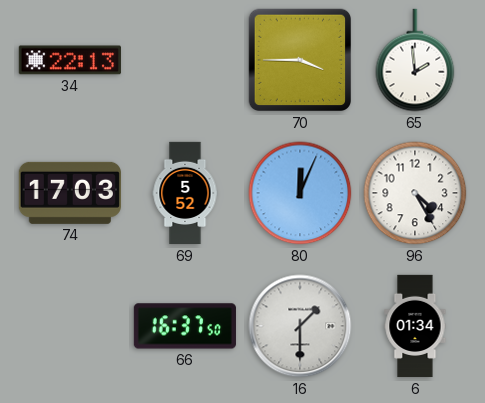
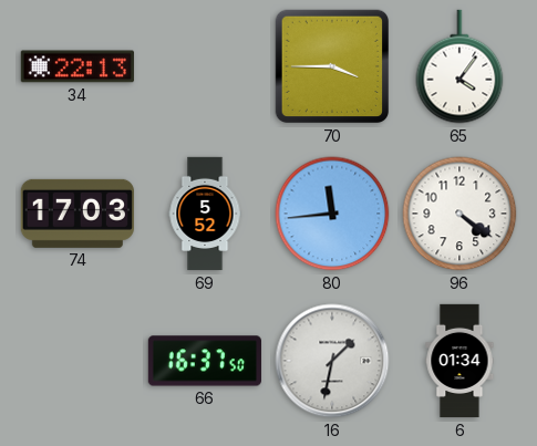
65: 1:59 -> 4:06
80: 12:04 -> 11:44
96: 4:25 -> 4:21
16: 1:30 -> 1:32
